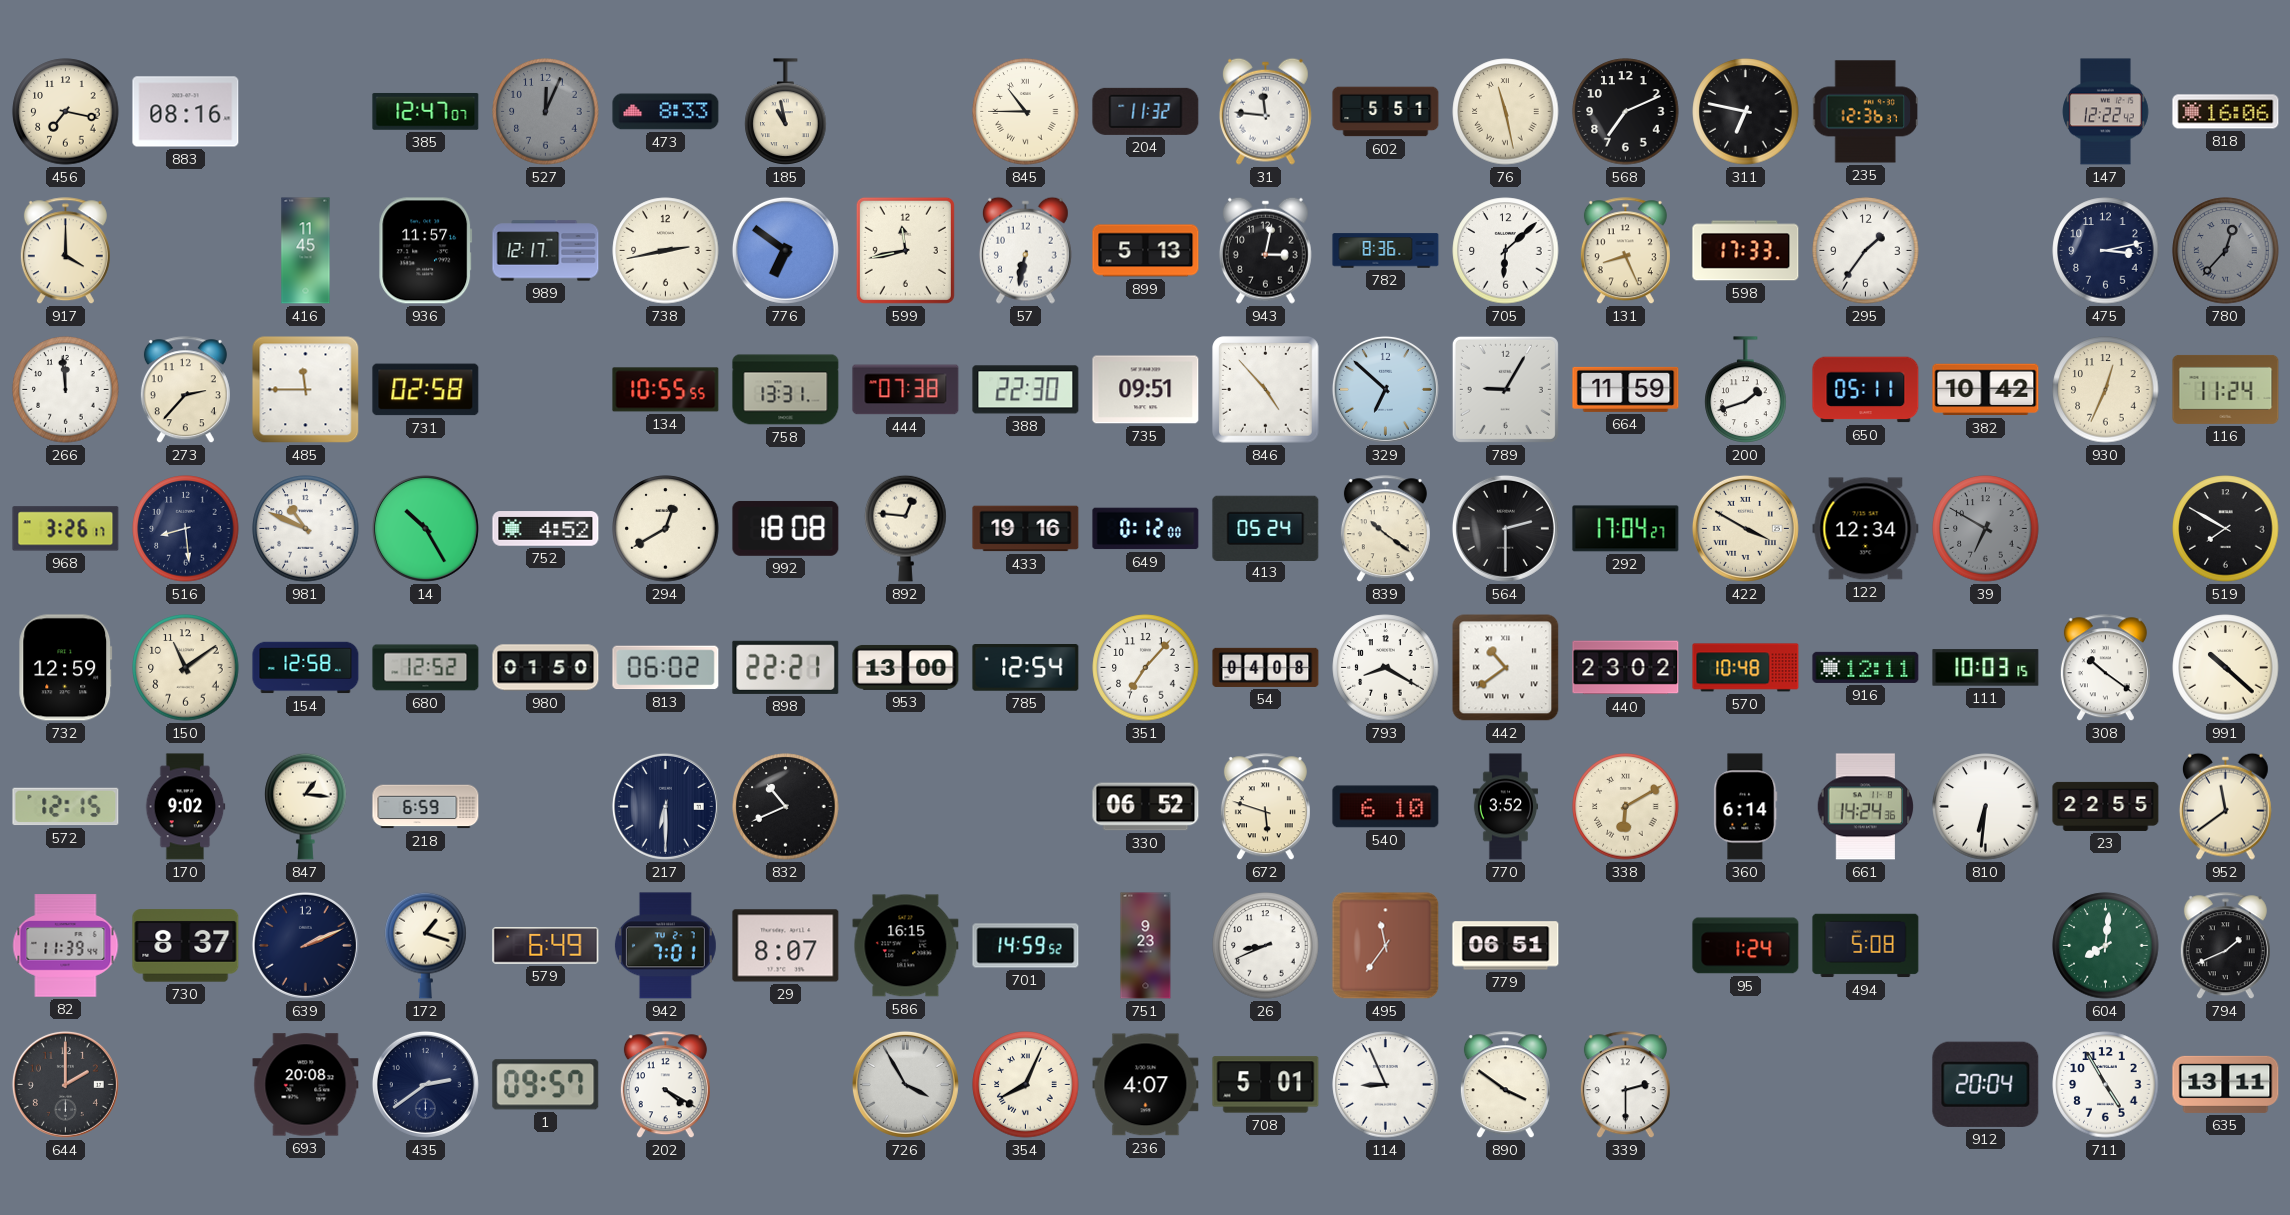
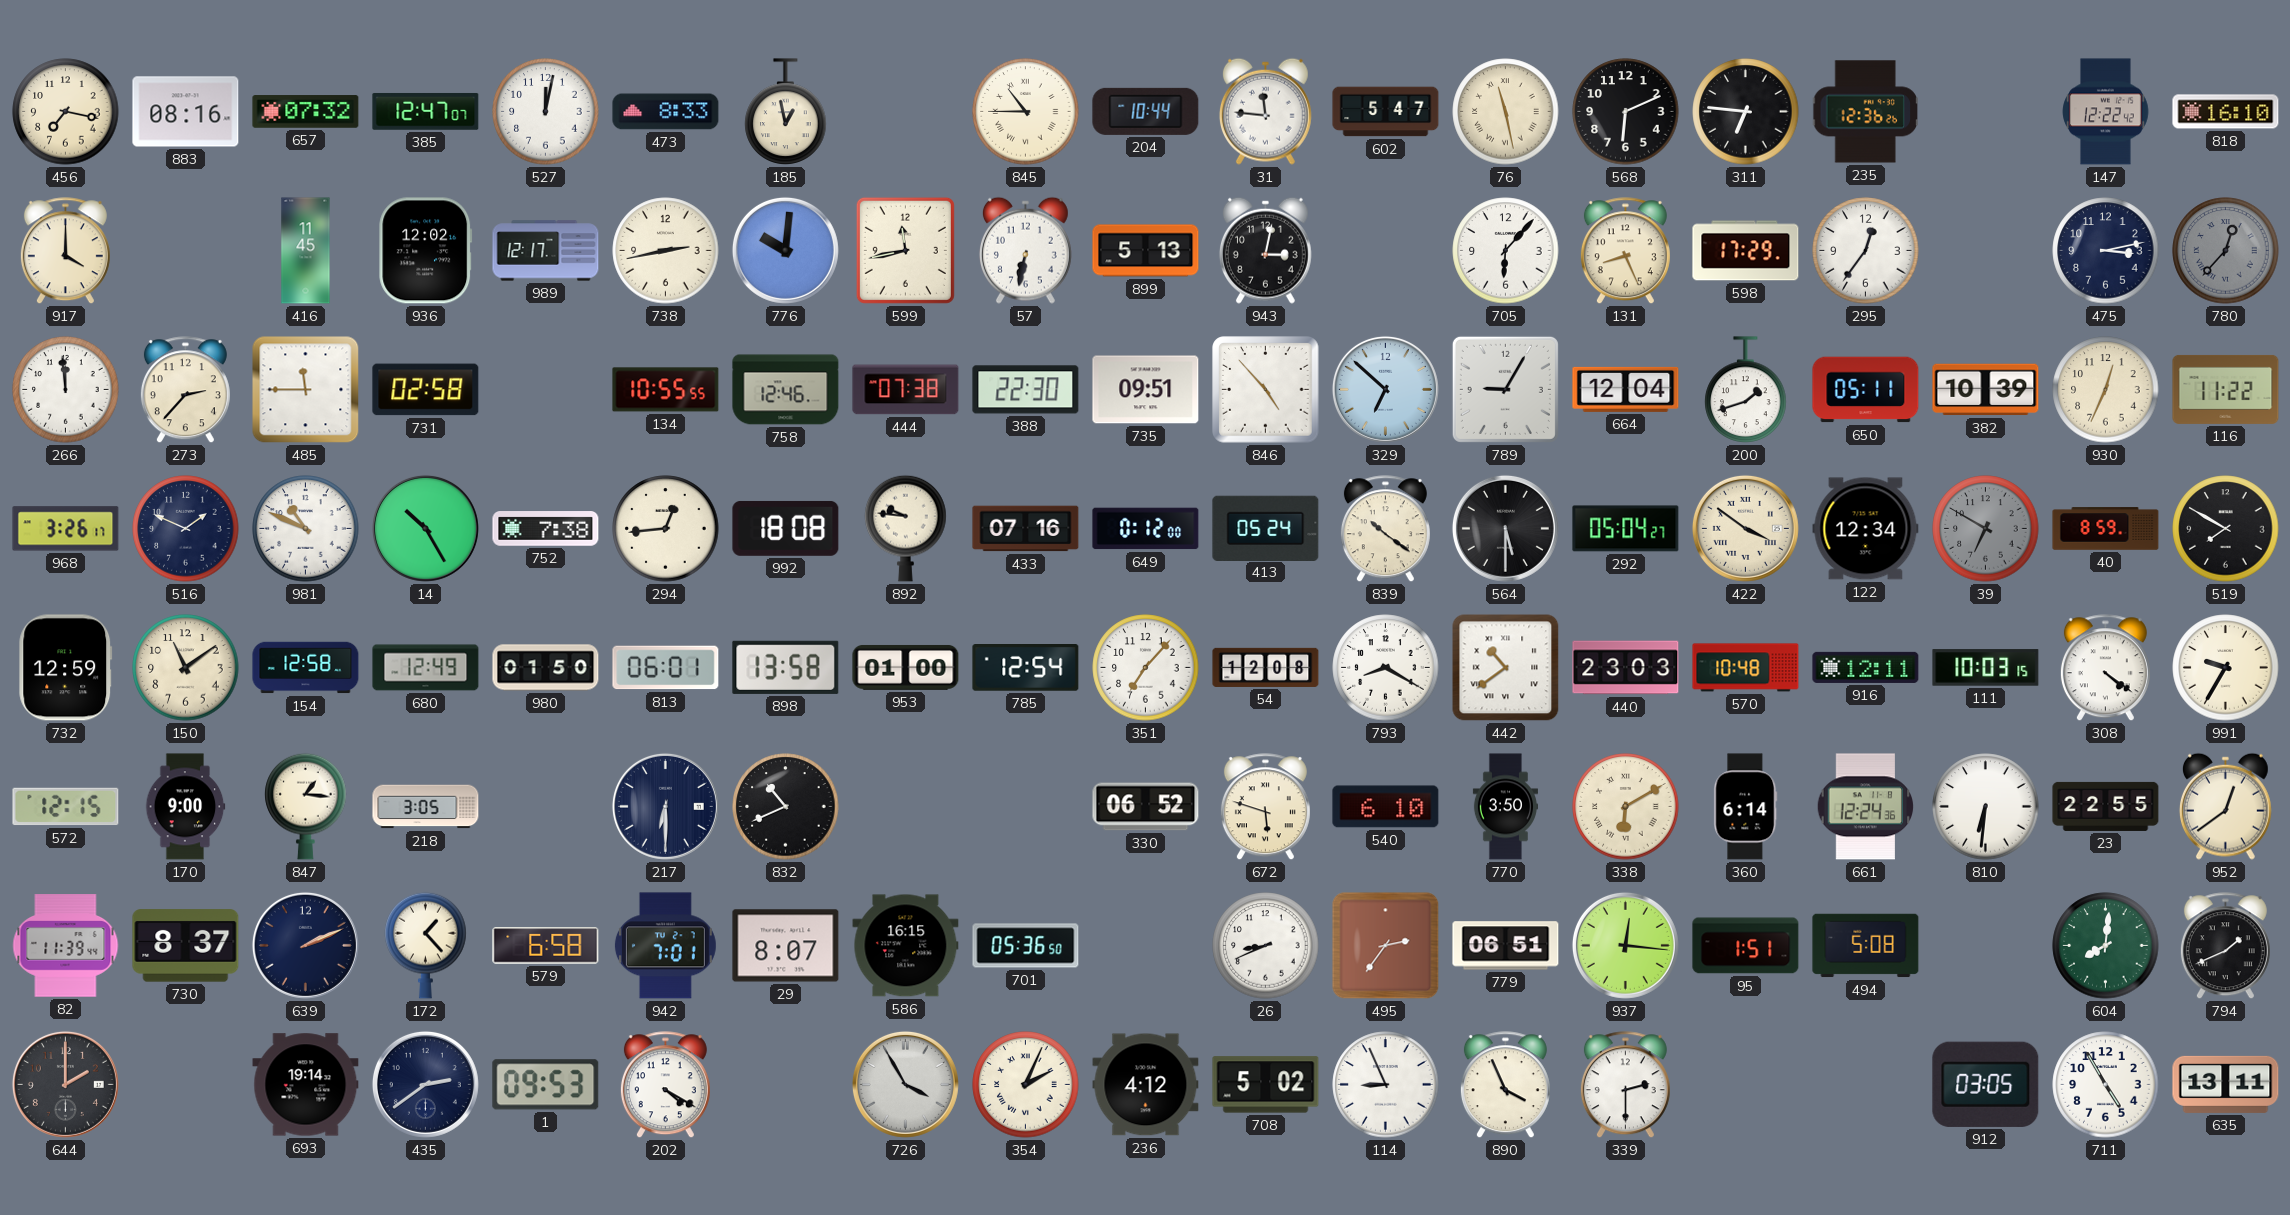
657: none -> 07:32
527: 12:04 -> 12:02
527 dial: grey -> white
185: 10:58 -> 12:58
204: 11:32 -> 10:44
602: 5:51 -> 5:47
568: 7:11 -> 6:11
311: 6:47 -> 6:46
235: 12:36:37 -> 12:36:26
818: 16:06 -> 16:10
936: 11:57 -> 12:02
776: 6:51 -> 10:01
782: 8:36 -> none
705: 6:08 -> 6:07
598: 17:33 -> 17:29
295: 1:36 -> 12:36
758: 13:31 -> 12:46
664: 11:59 -> 12:04
382: 10:42 -> 10:39
116: 11:24 -> 11:22
516: 8:29 -> 1:49
752: 4:52 -> 7:38
294: 12:40 -> 12:44
892: 12:46 -> 9:46
433: 19:16 -> 07:16
564: 2:30 -> 5:30
292: 17:04 -> 05:04
422: 3:50 -> 3:51
40: none -> 8:59
680: 12:52 -> 12:49
813: 06:02 -> 06:01
898: 22:21 -> 13:58
953: 13:00 -> 01:00
54: 04:08 -> 12:08
440: 23:02 -> 23:03
308: 10:21 -> 4:21
991: 10:22 -> 9:35
170: 9:02 -> 9:00
218: 6:59 -> 3:05
770: 3:52 -> 3:50
661: 14:24 -> 12:24
952: 11:39 -> 12:39
172: 1:18 -> 1:23
579: 6:49 -> 6:58
701: 14:59 -> 05:36
751: 9:23 -> none
495: 11:36 -> 2:36
937: none -> 12:16
95: 1:24 -> 1:51
693: 20:08 -> 19:14
1: 09:57 -> 09:53
354: 8:04 -> 2:04
236: 4:07 -> 4:12
708: 5:01 -> 5:02
890: 3:51 -> 3:56
912: 20:04 -> 03:05
